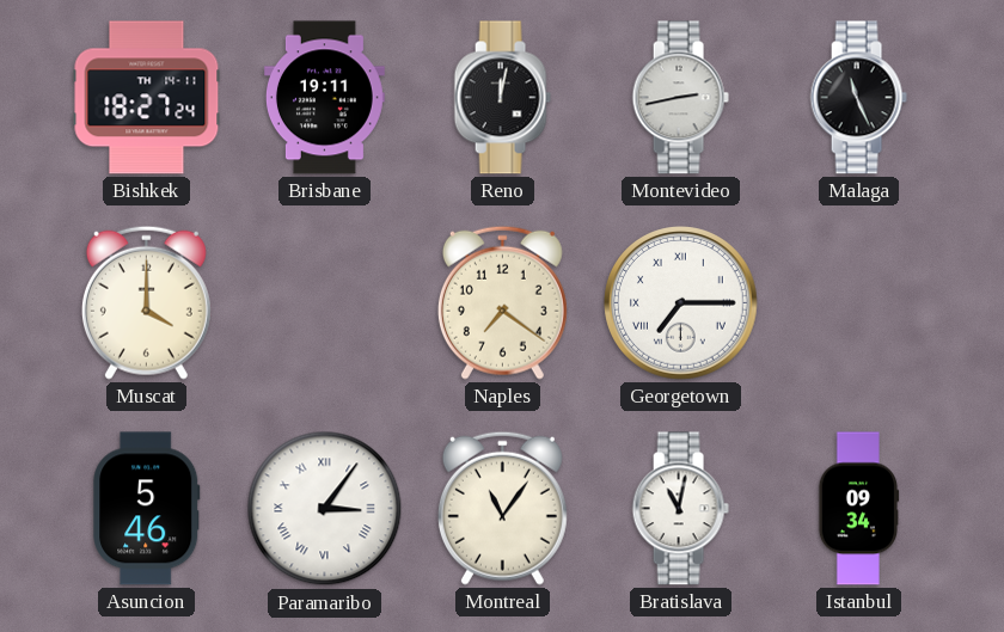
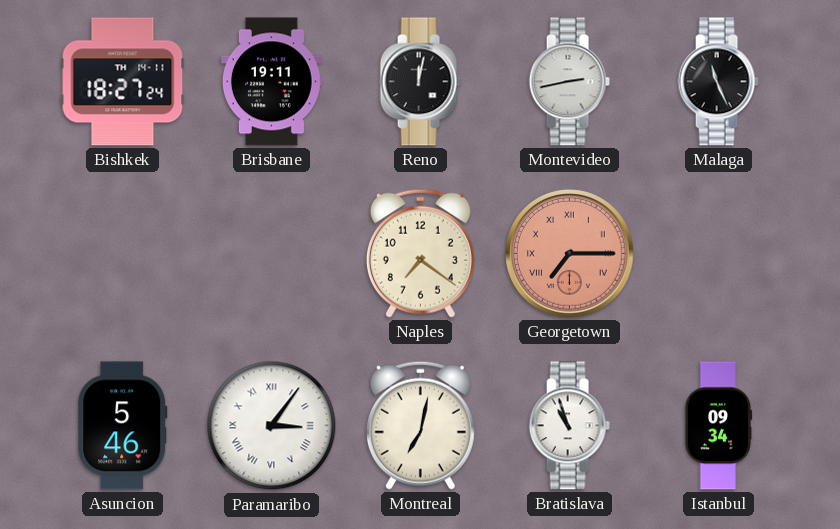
Muscat: 4:00 -> none
Georgetown dial: white -> salmon
Montreal: 11:06 -> 7:02
Bratislava: 11:02 -> 10:57
